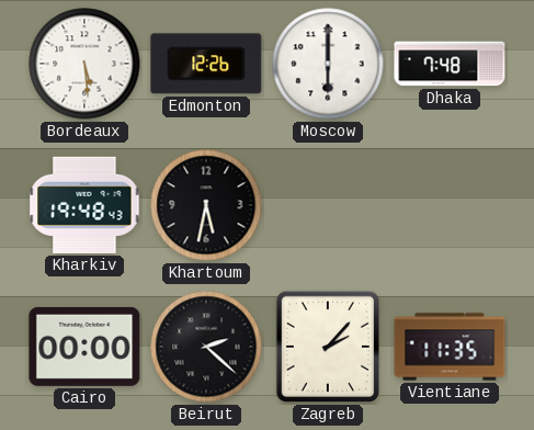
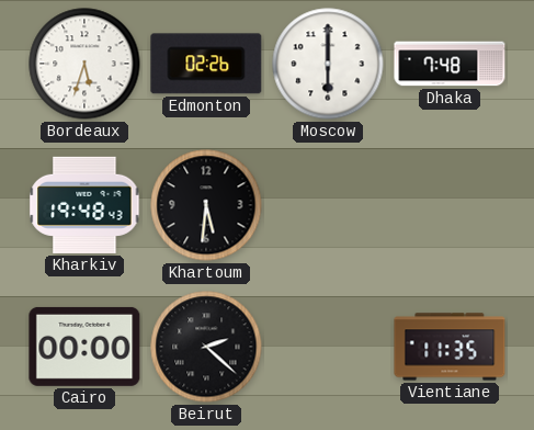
Bordeaux: 5:29 -> 5:33
Edmonton: 12:26 -> 02:26
Khartoum: 5:32 -> 5:31
Zagreb: 2:07 -> none
